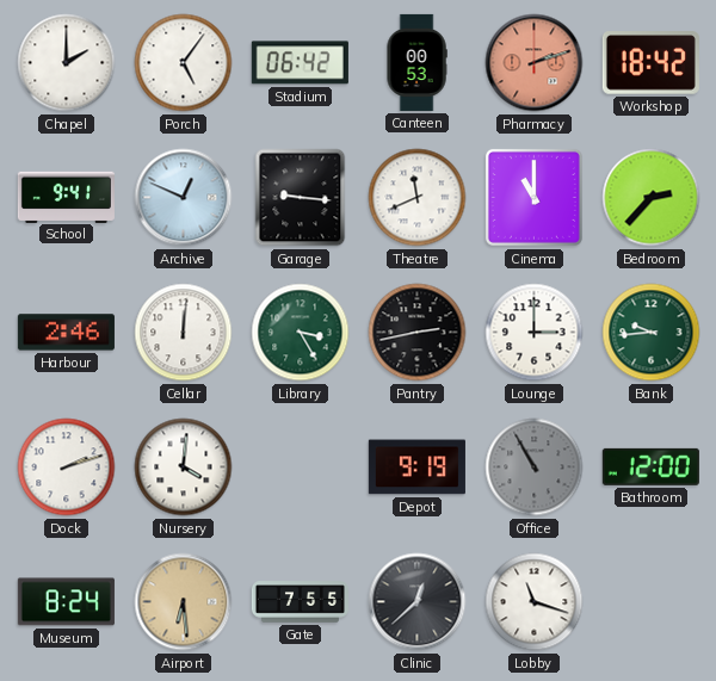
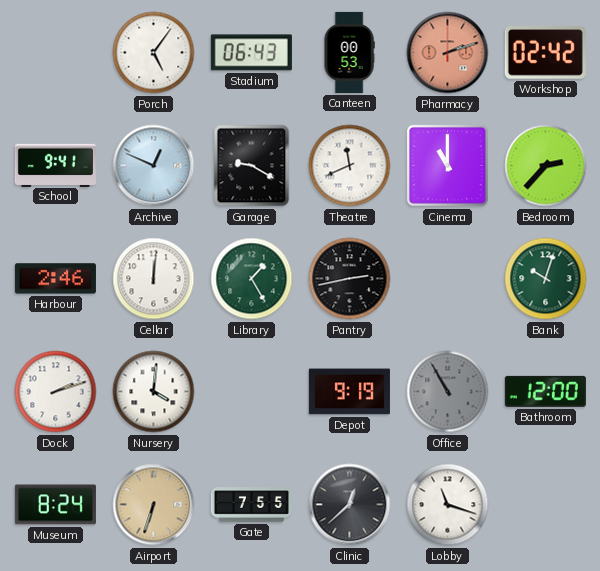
Chapel: 2:00 -> none
Stadium: 06:42 -> 06:43
Workshop: 18:42 -> 02:42
Garage: 9:16 -> 9:20
Library: 3:25 -> 1:25
Lounge: 3:00 -> none
Bank: 9:44 -> 10:03
Airport: 6:29 -> 6:33
